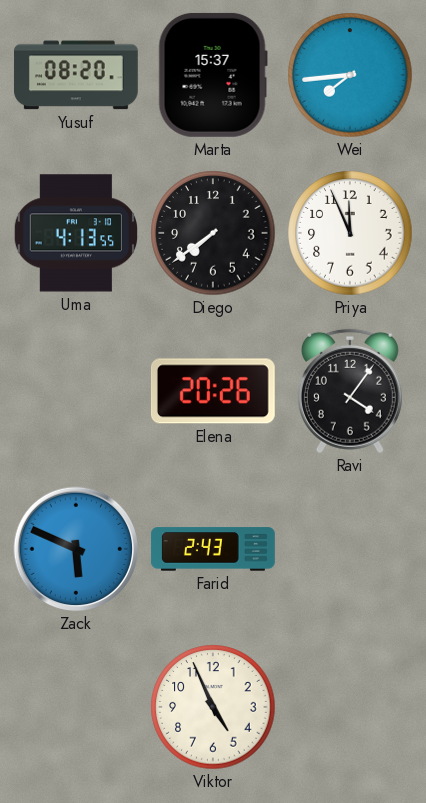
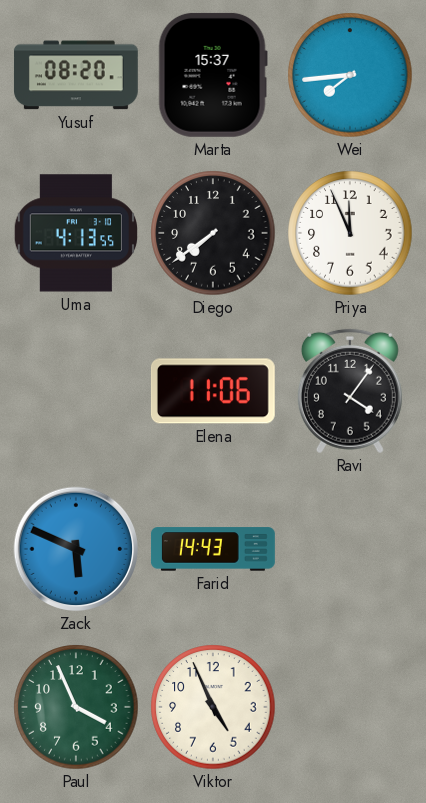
Elena: 20:26 -> 11:06
Farid: 2:43 -> 14:43
Paul: none -> 3:56
